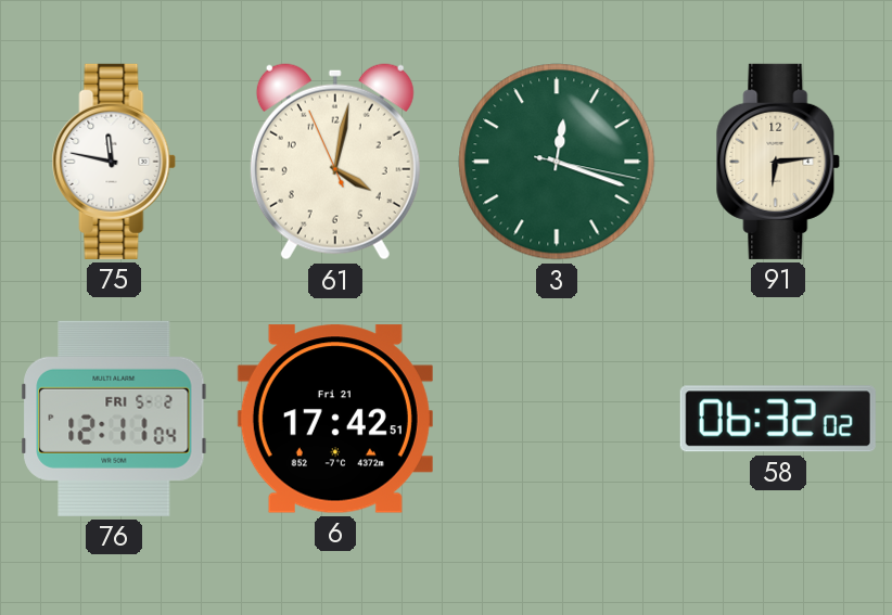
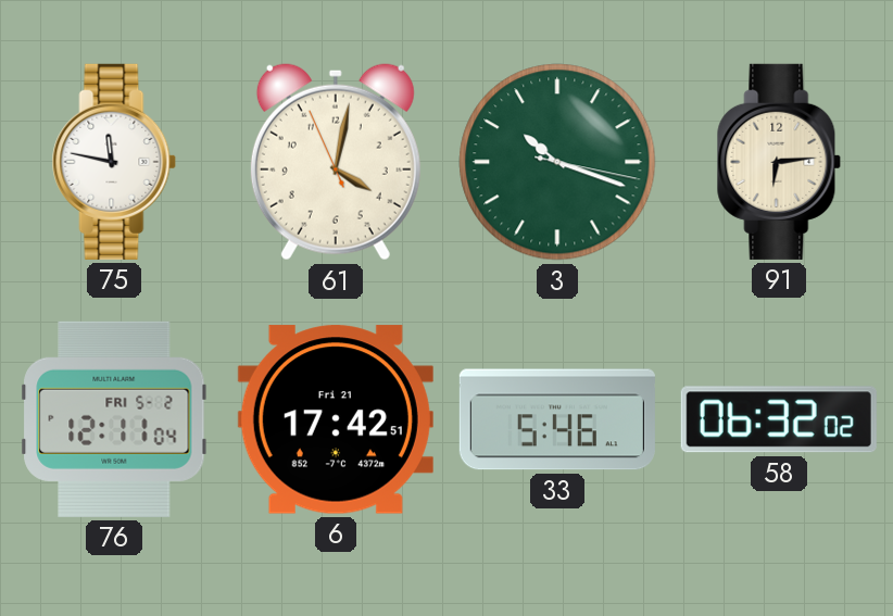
3: 12:18 -> 10:18
33: none -> 5:46
